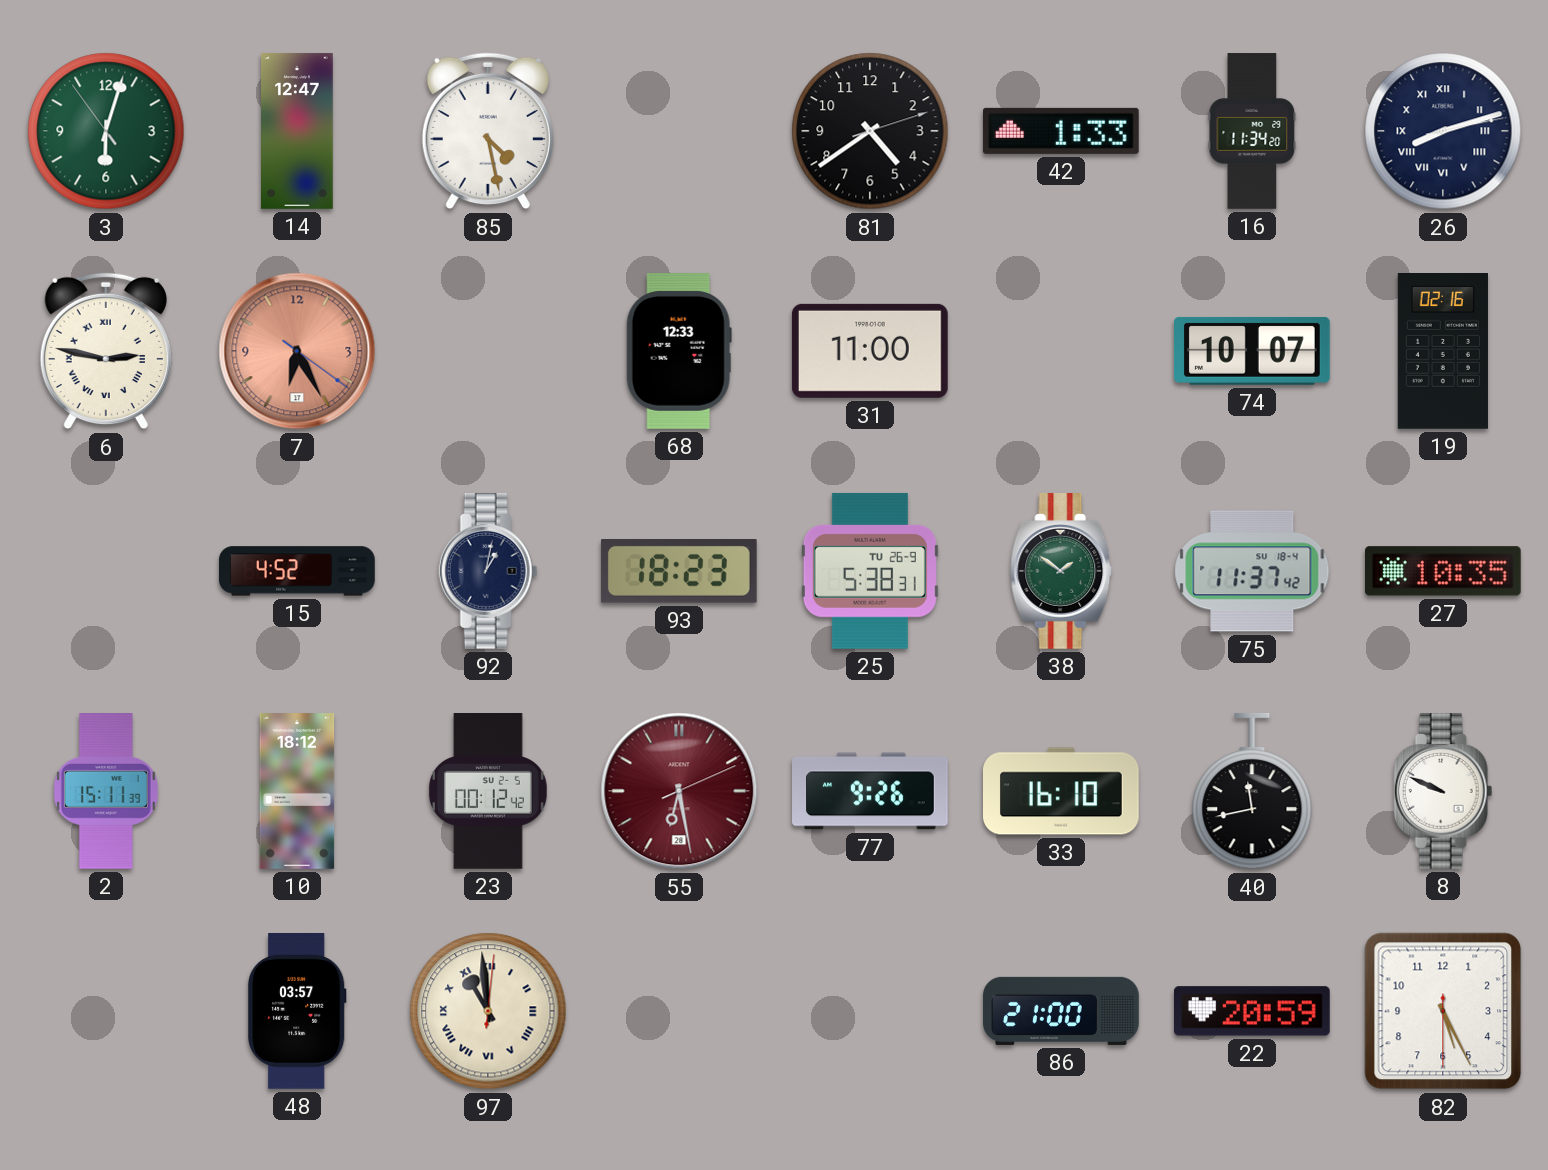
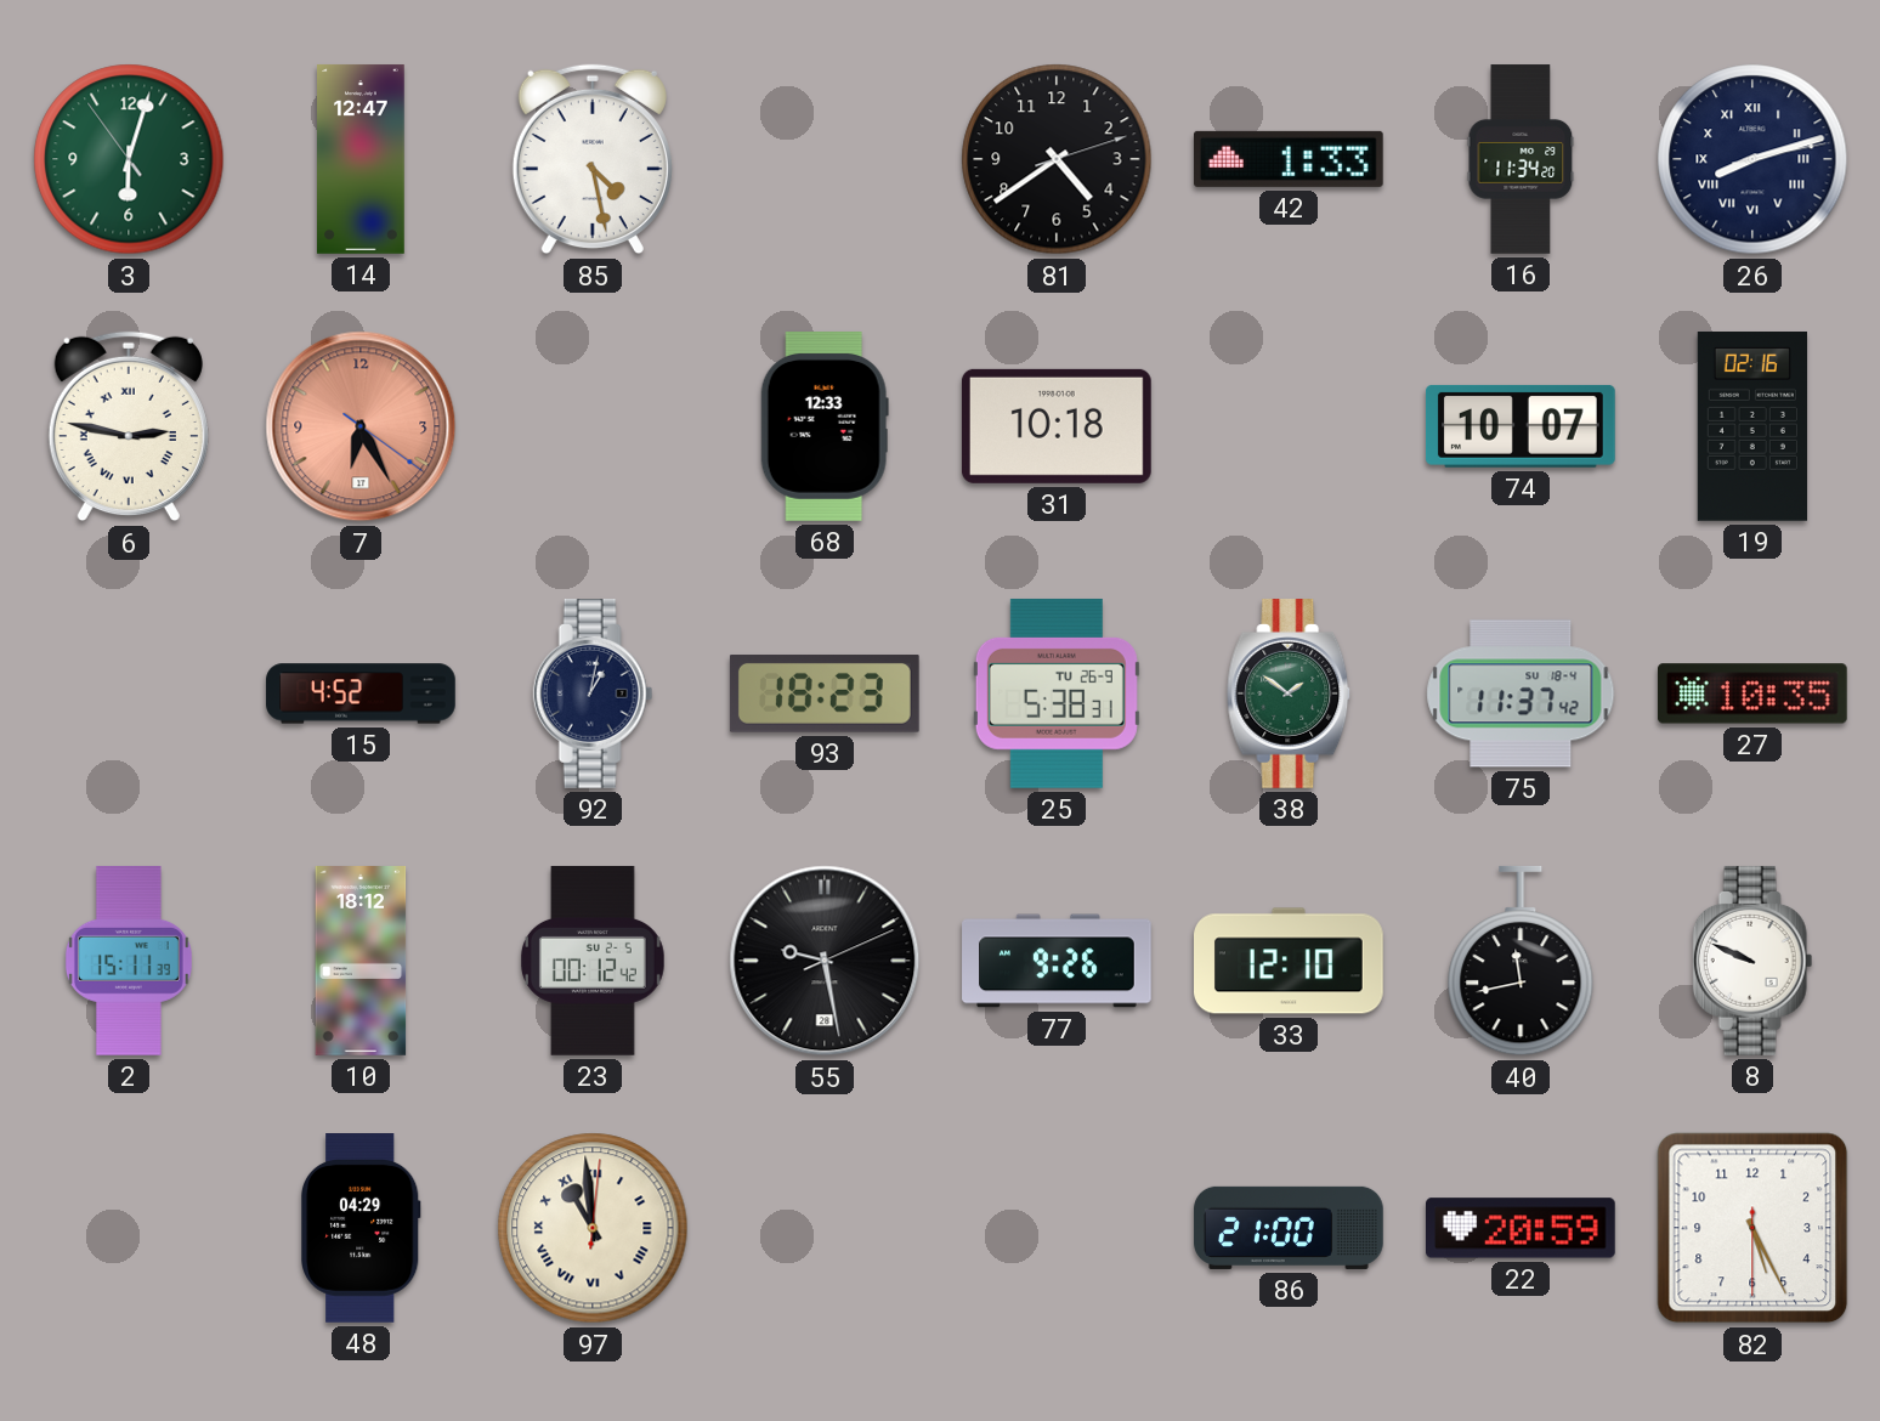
31: 11:00 -> 10:18
55: 6:28 -> 9:28
55 dial: burgundy -> black
33: 16:10 -> 12:10
48: 03:57 -> 04:29
